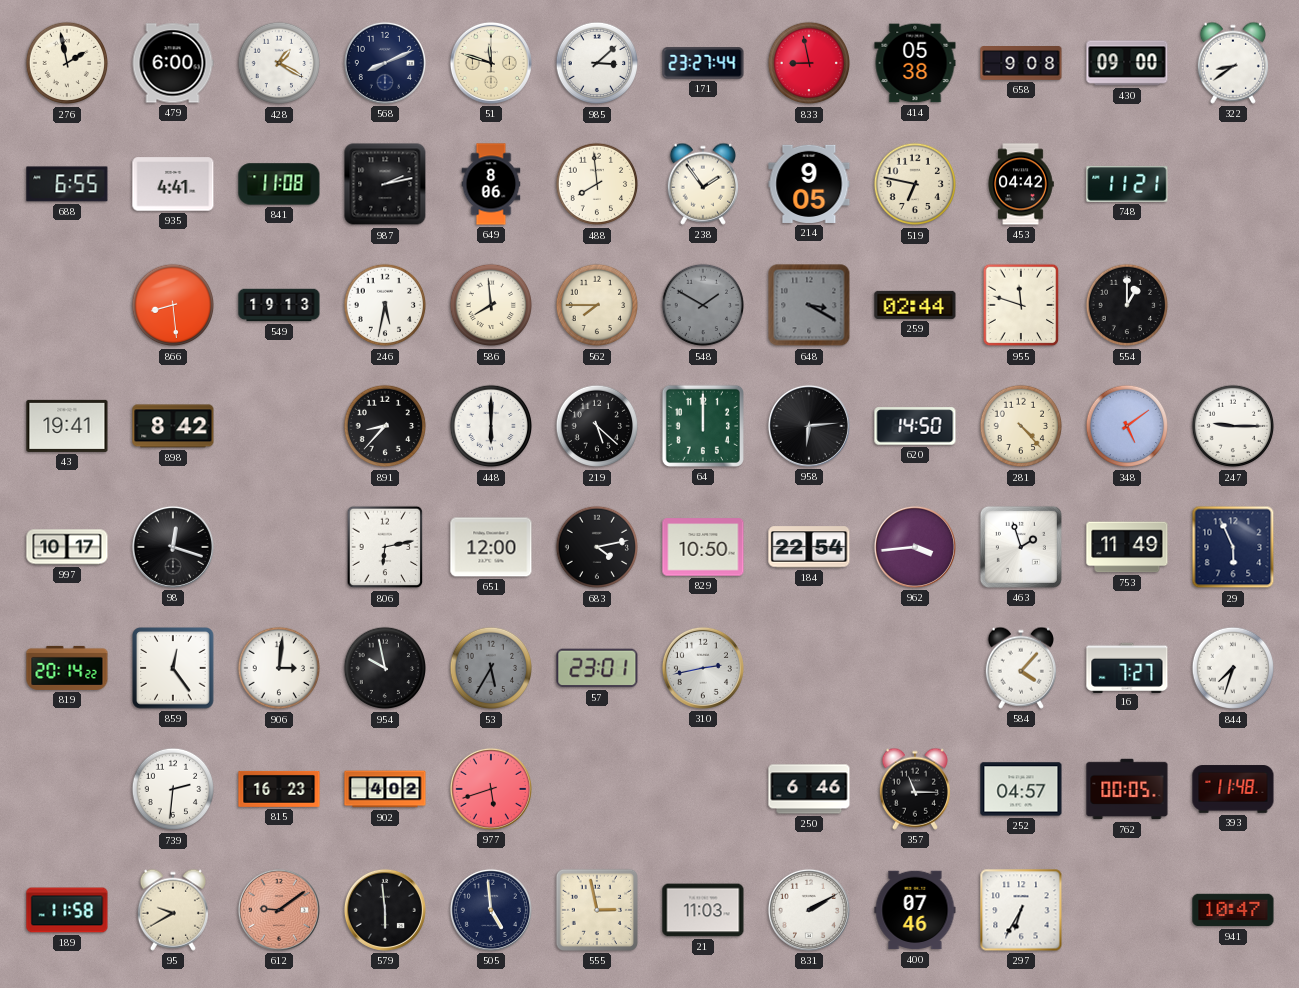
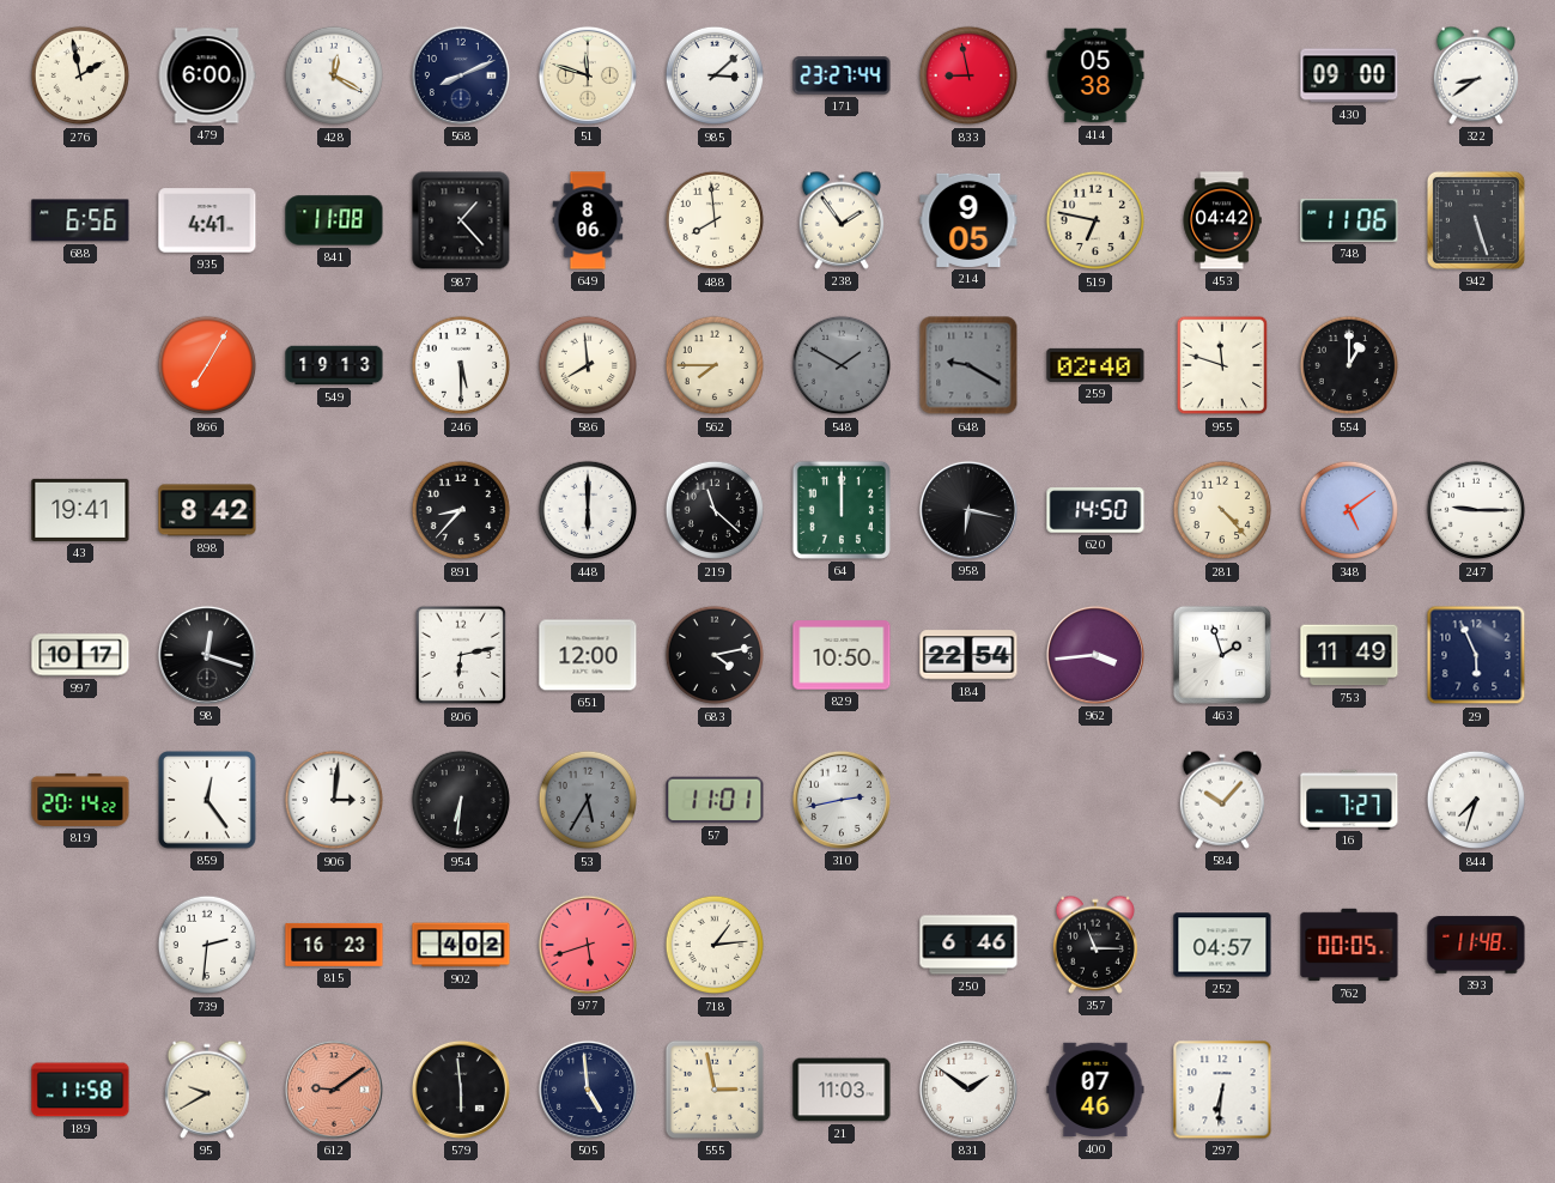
428: 1:20 -> 12:20
658: 9:08 -> none
688: 6:55 -> 6:56
987: 2:13 -> 1:23
748: 11:21 -> 11:06
942: none -> 5:27
866: 8:29 -> 7:05
246: 5:32 -> 5:30
648: 3:20 -> 9:20
259: 02:44 -> 02:40
219: 5:22 -> 11:22
958: 6:14 -> 6:17
954: 9:58 -> 6:31
57: 23:01 -> 11:01
584: 4:07 -> 10:07
718: none -> 1:14
831: 2:10 -> 1:51
297: 6:35 -> 6:31
941: 10:47 -> none
